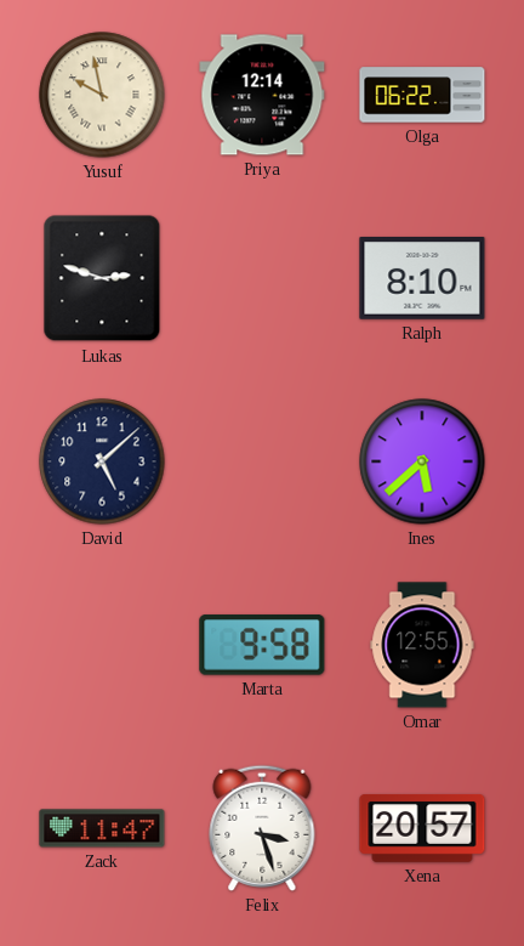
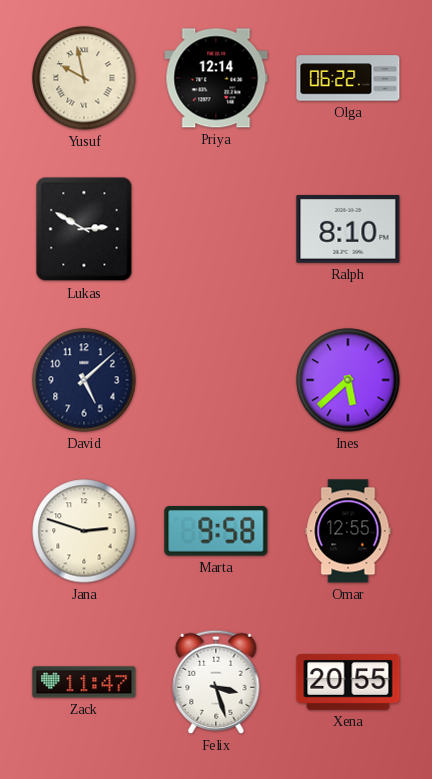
Lukas: 2:48 -> 2:50
Jana: none -> 2:48
Xena: 20:57 -> 20:55
